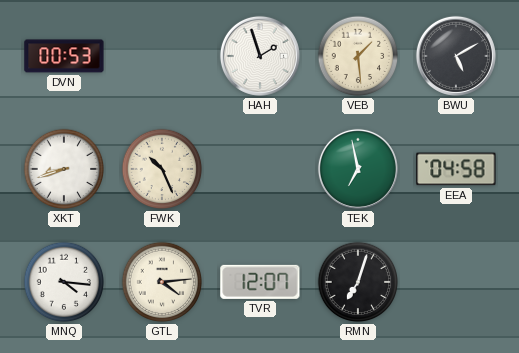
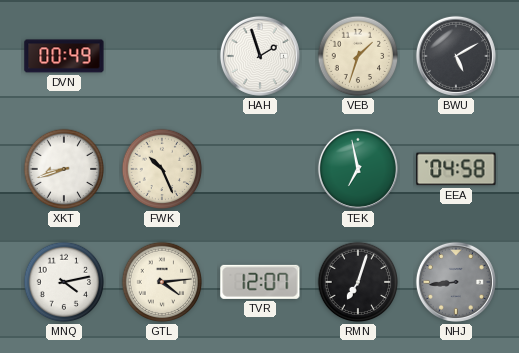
DVN: 00:53 -> 00:49
VEB: 1:29 -> 1:33
MNQ: 4:16 -> 4:13
NHJ: none -> 8:44
